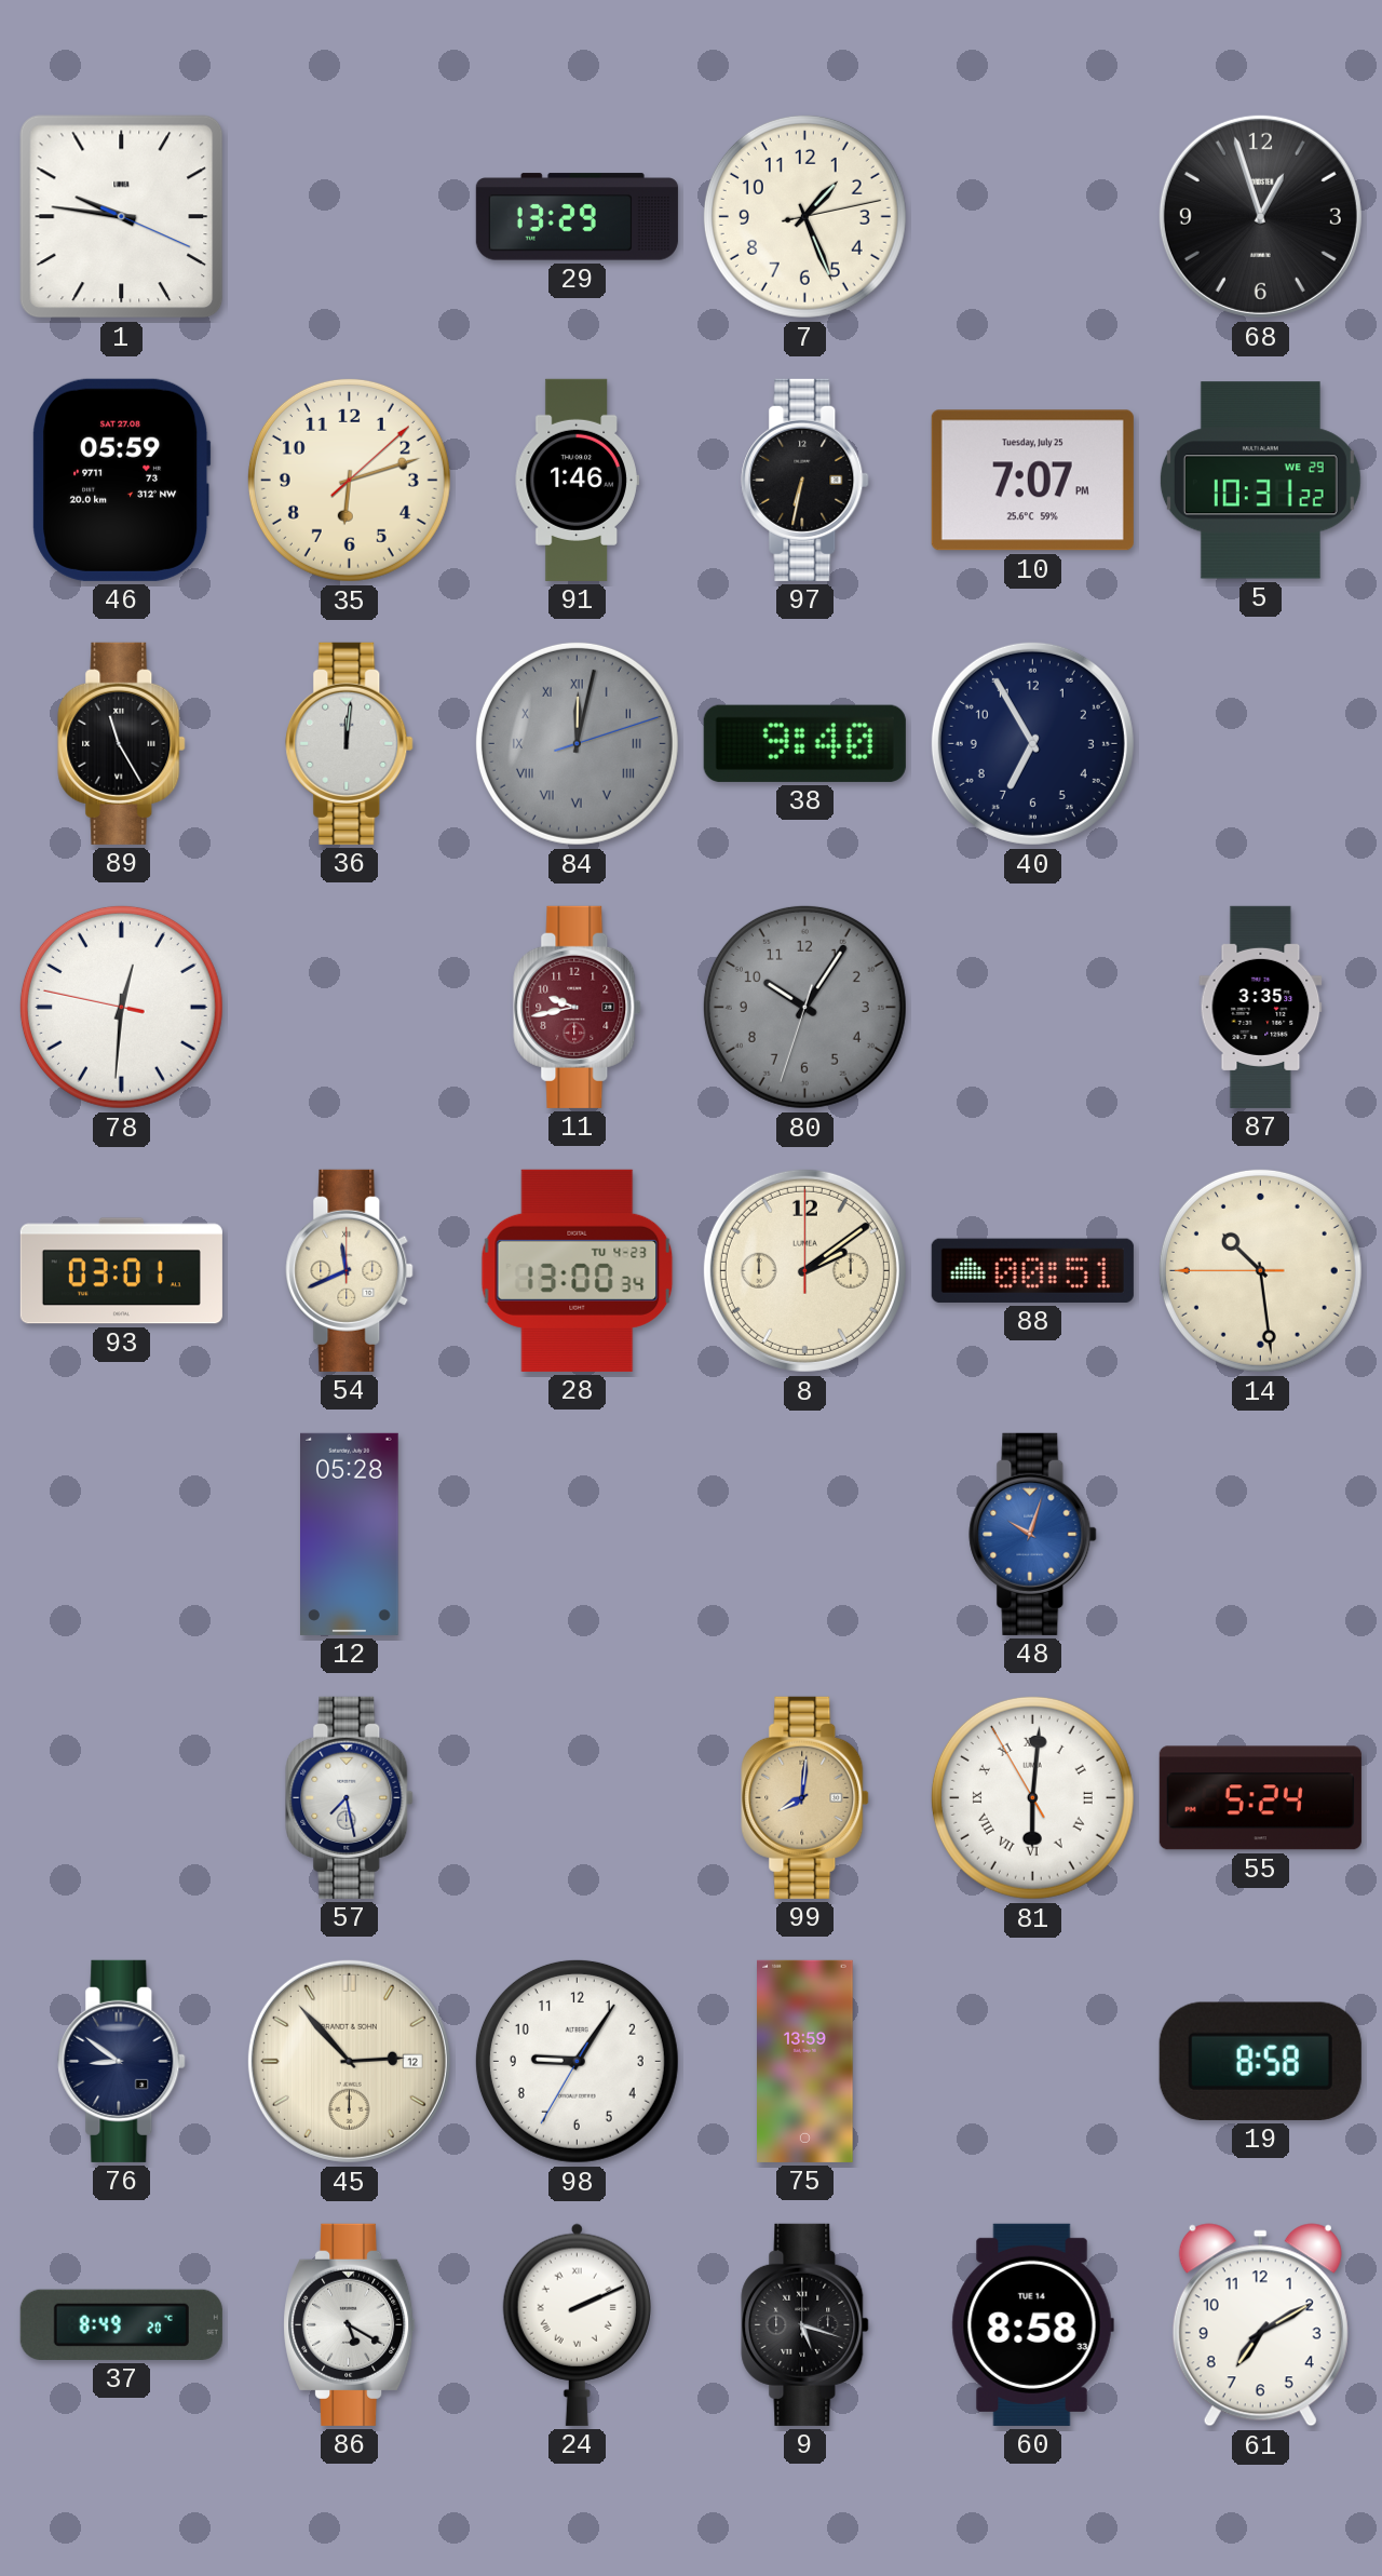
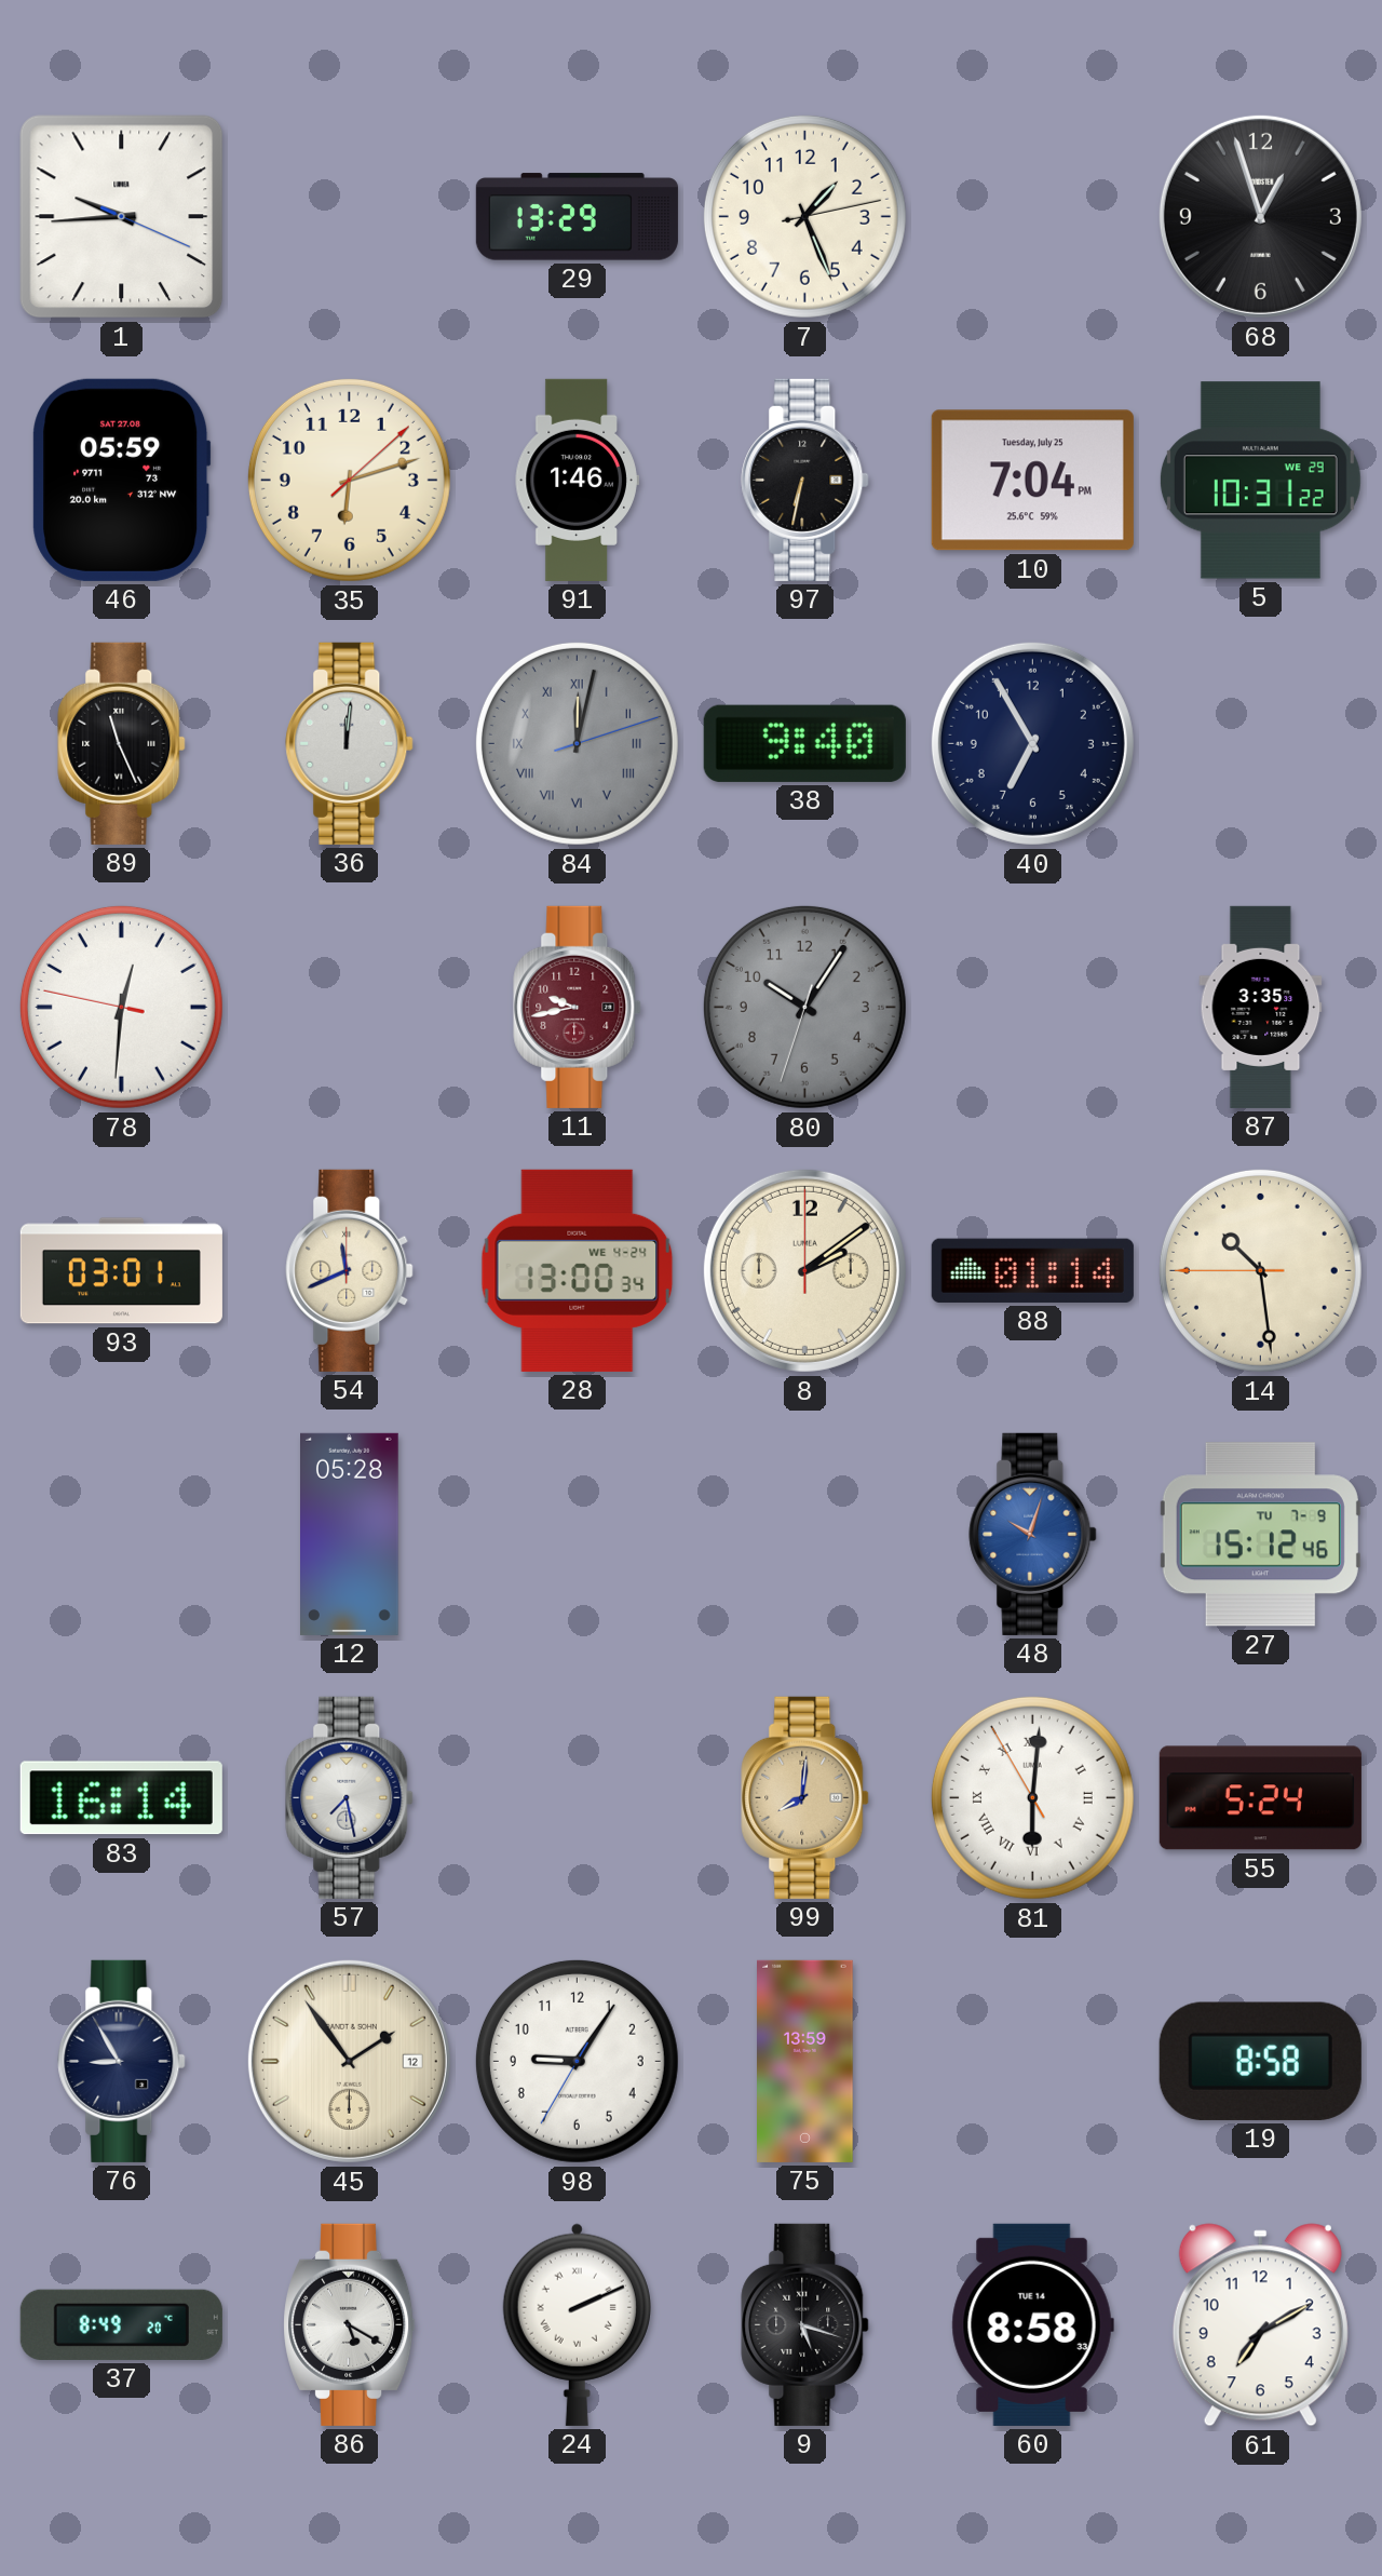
1: 9:46 -> 9:44
10: 7:07 -> 7:04
89: 11:25 -> 11:26
28 date: TU 4-23 -> WE 4-24
88: 00:51 -> 01:14
27: none -> 15:12
83: none -> 16:14
76: 8:51 -> 8:55
45: 2:53 -> 1:54
